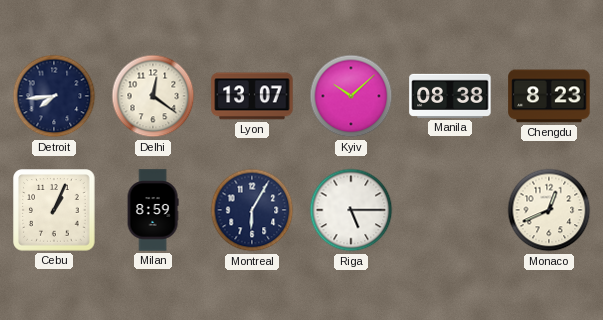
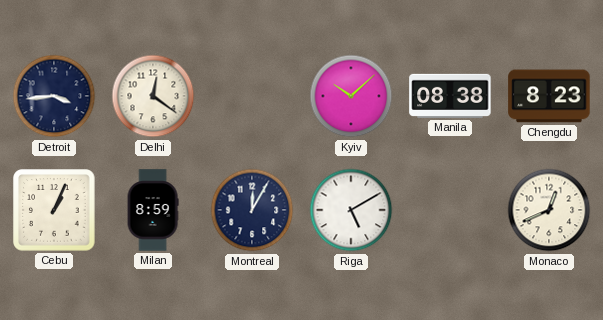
Detroit: 7:44 -> 3:44
Lyon: 13:07 -> none
Montreal: 6:05 -> 12:05
Riga: 5:15 -> 5:10
